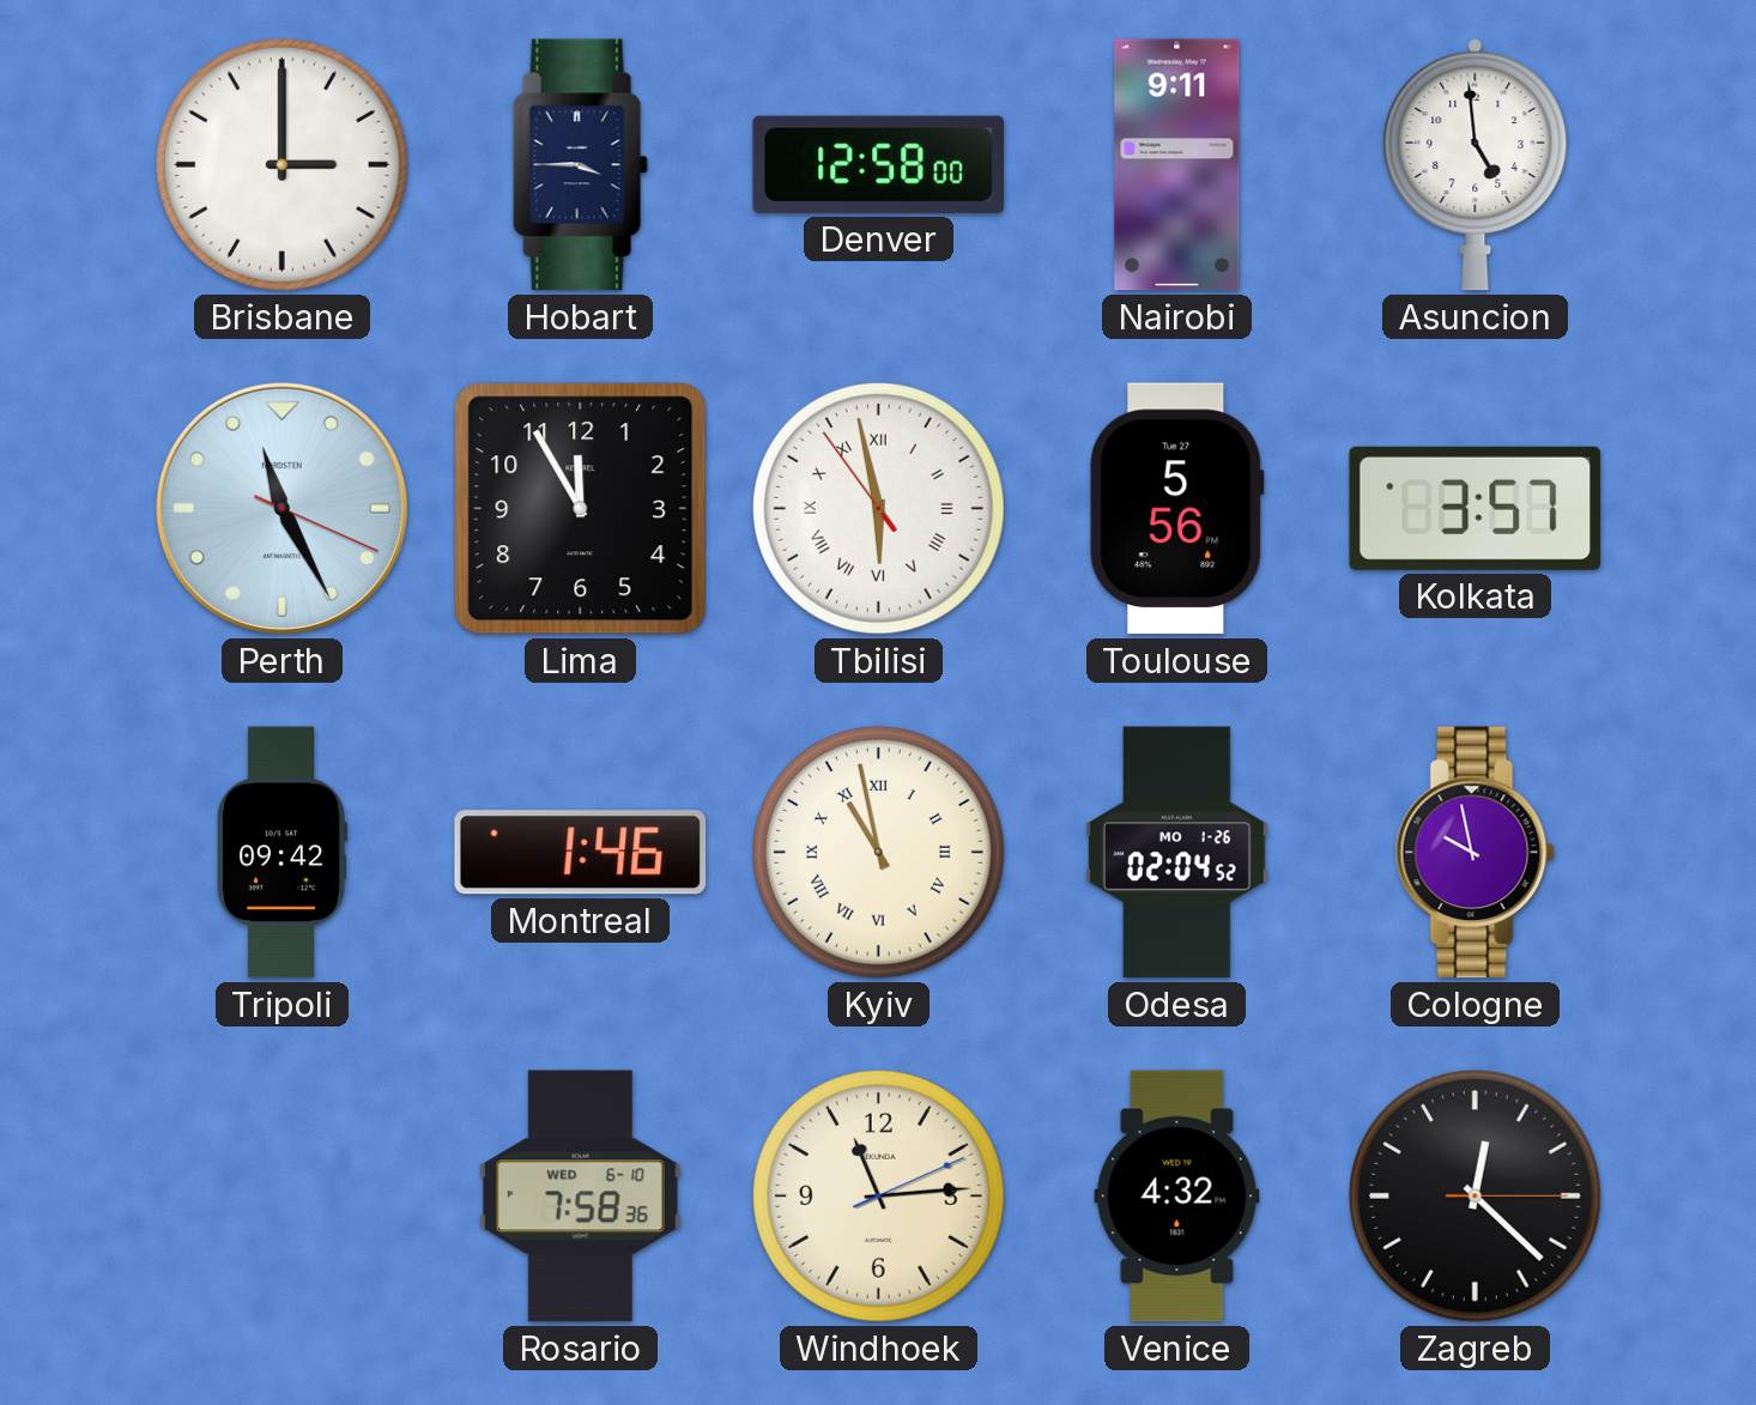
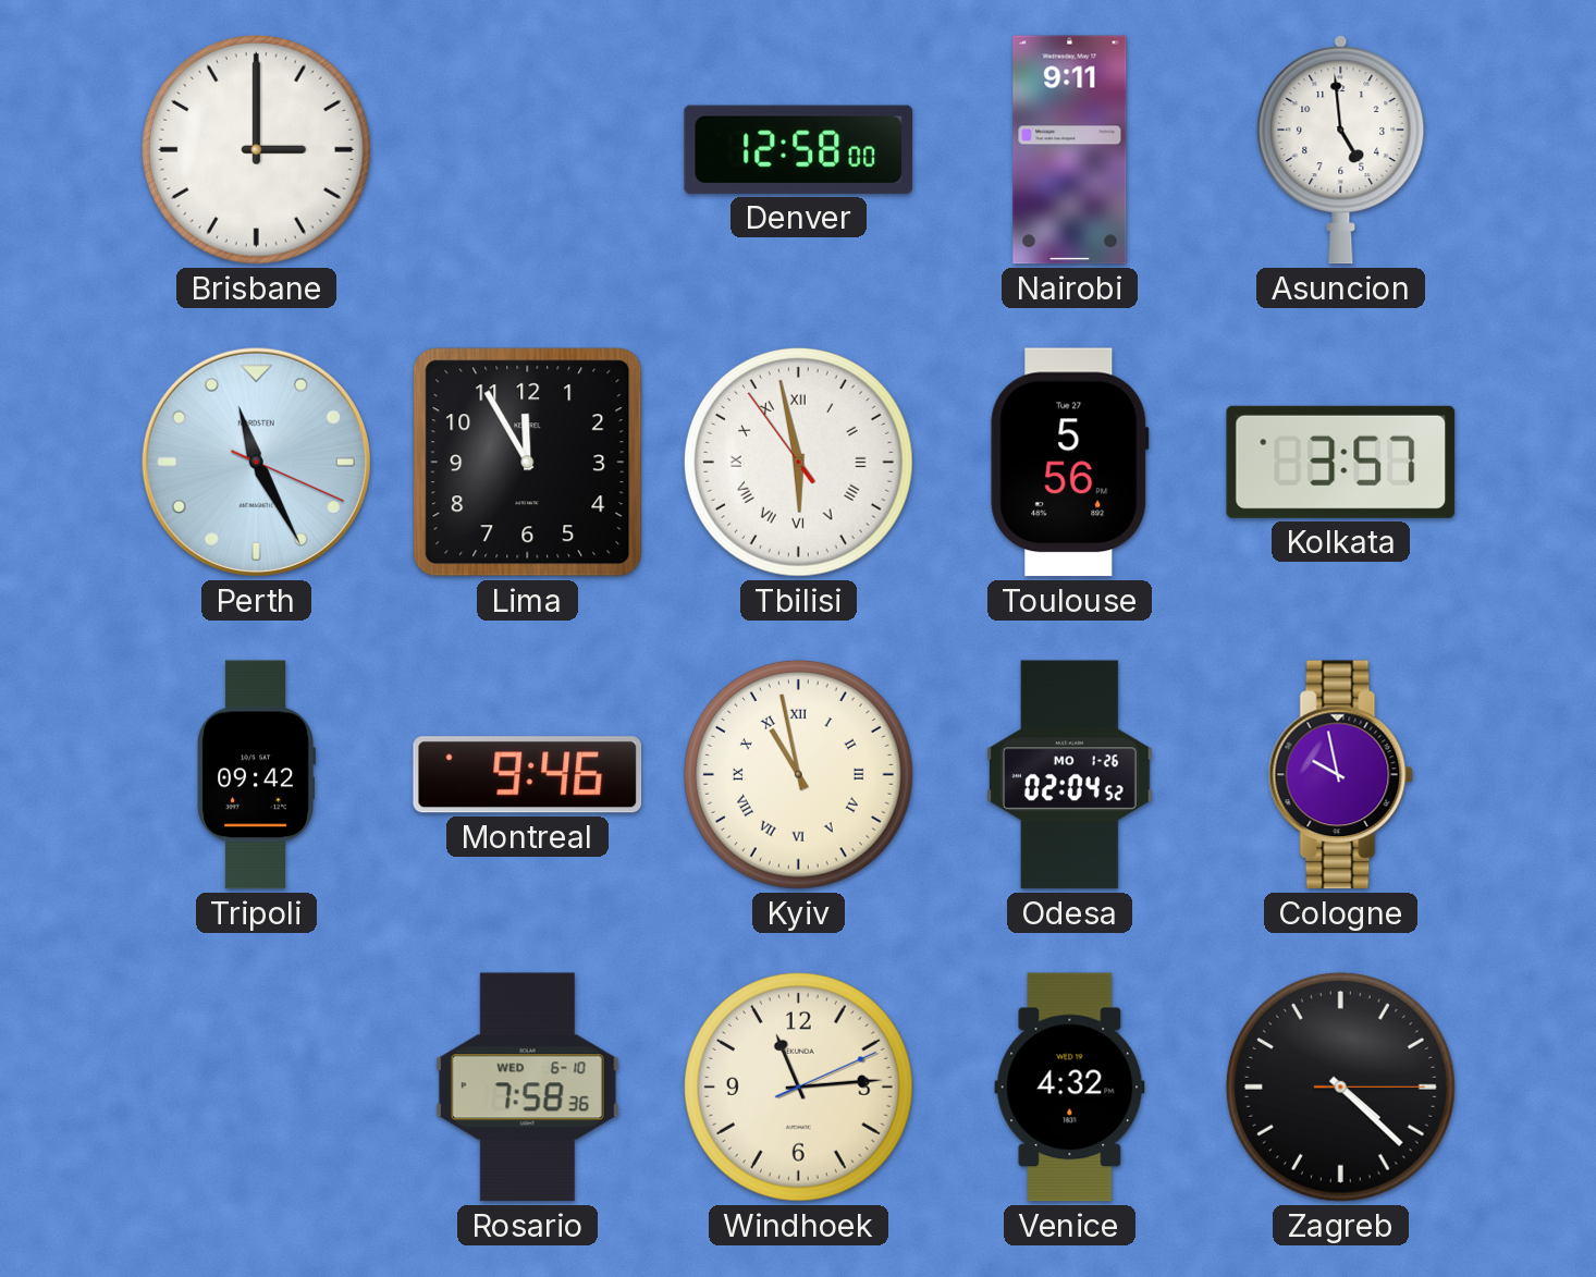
Hobart: 3:45 -> none
Montreal: 1:46 -> 9:46
Zagreb: 12:22 -> 4:22
